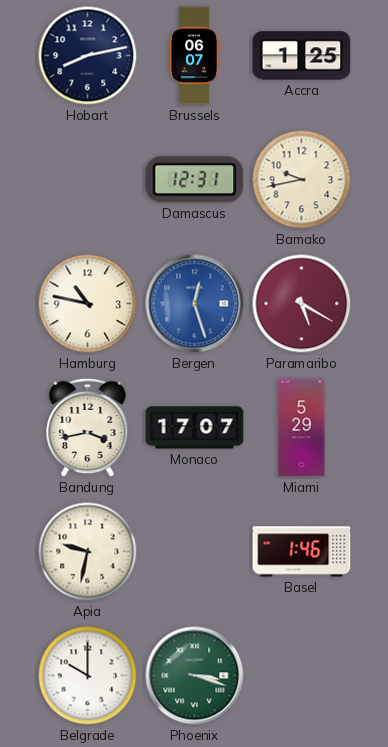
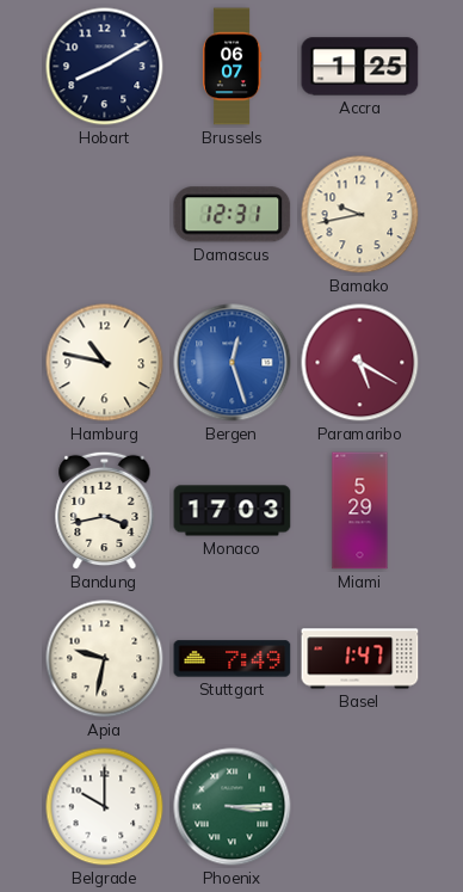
Hobart: 8:13 -> 8:10
Monaco: 17:07 -> 17:03
Stuttgart: none -> 7:49
Basel: 1:46 -> 1:47
Phoenix: 3:18 -> 3:15
